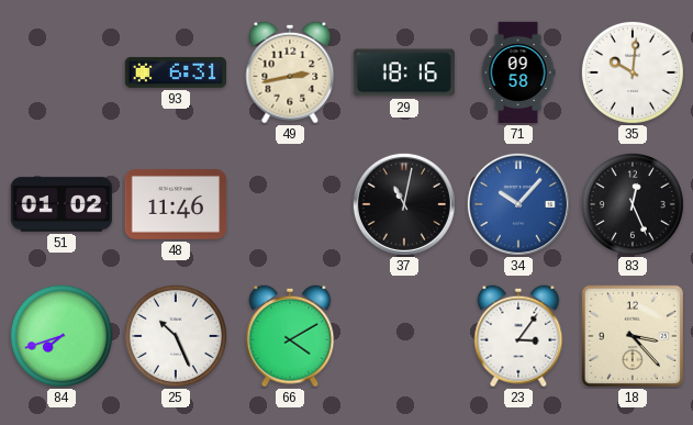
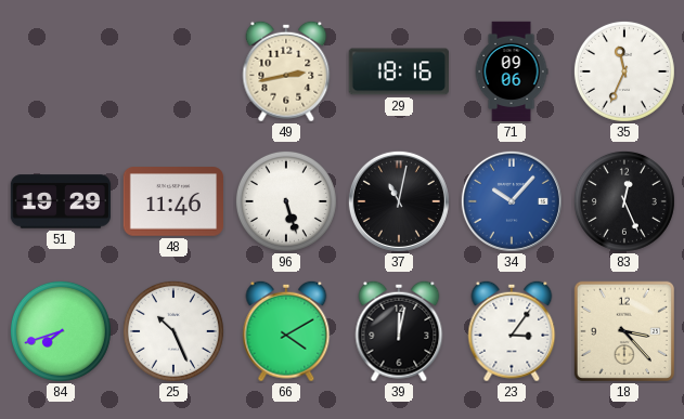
93: 6:31 -> none
71: 09:58 -> 09:06
35: 10:01 -> 11:34
51: 01:02 -> 19:29
96: none -> 5:27
39: none -> 12:02
